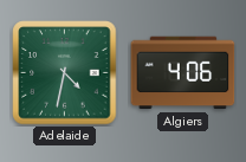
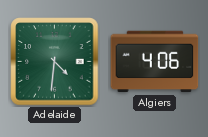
Adelaide: 4:32 -> 4:31
